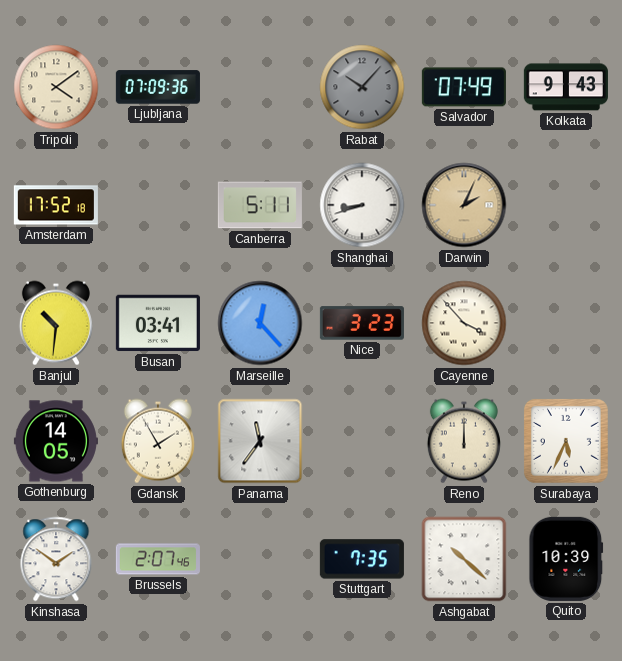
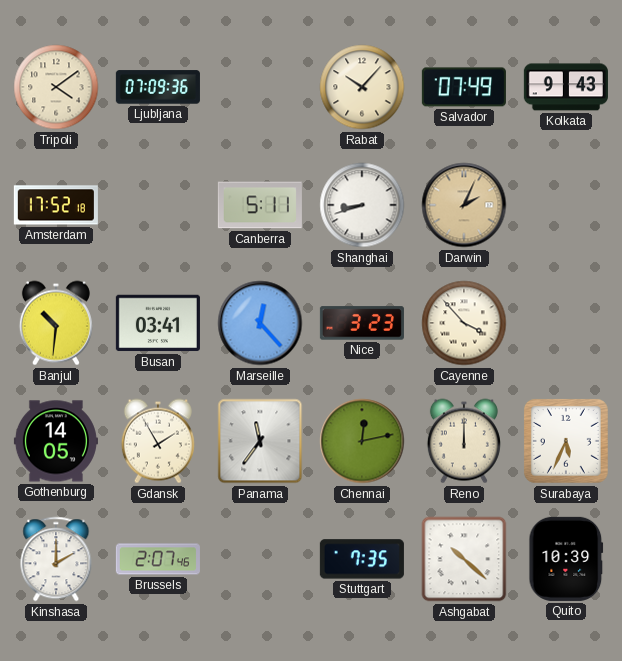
Rabat dial: grey -> cream
Chennai: none -> 12:13
Kinshasa: 1:51 -> 2:00
